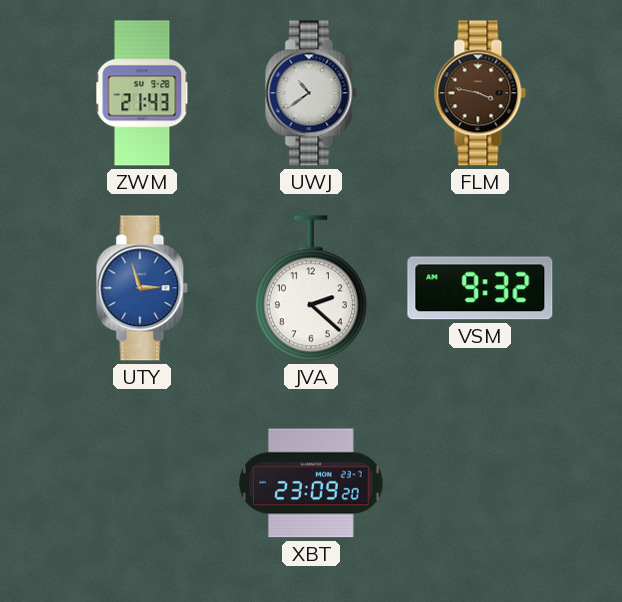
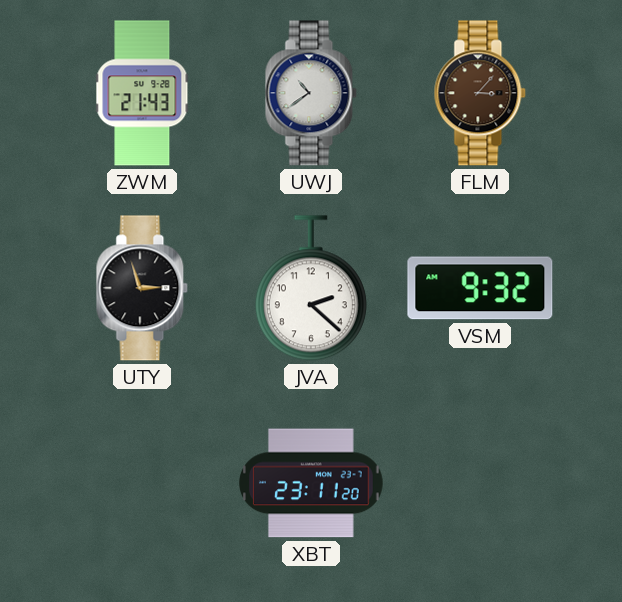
FLM: 3:47 -> 3:07
UTY dial: blue -> black
XBT: 23:09 -> 23:11
